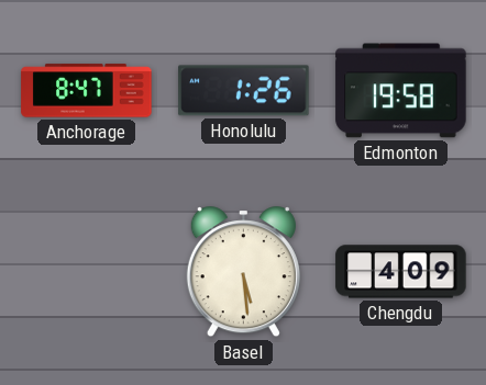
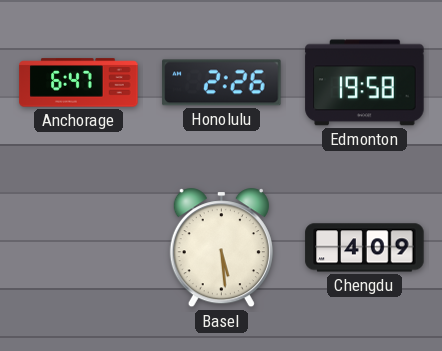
Anchorage: 8:47 -> 6:47
Honolulu: 1:26 -> 2:26
